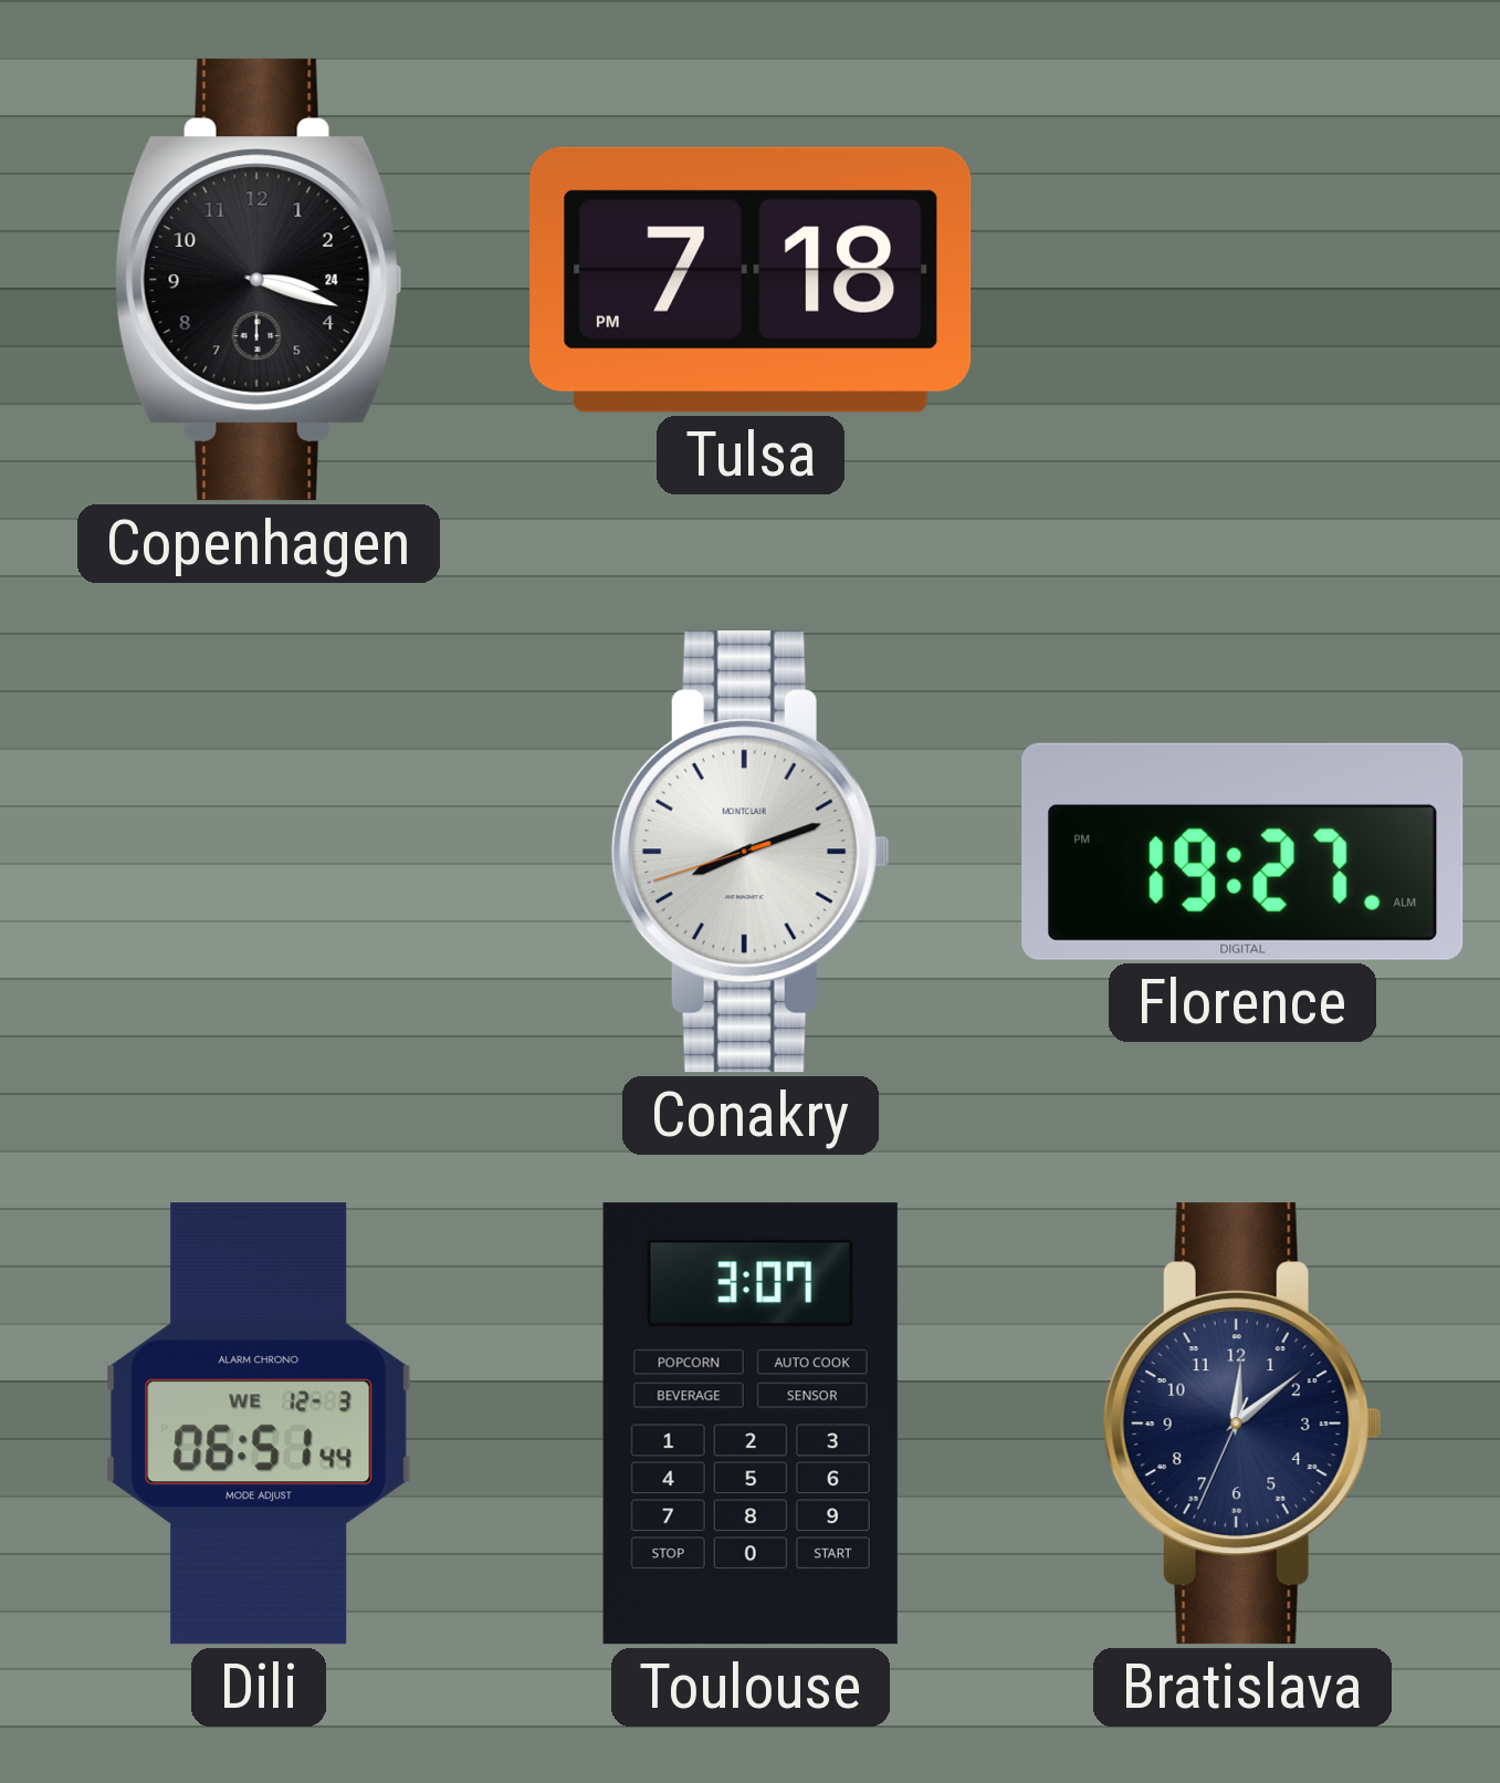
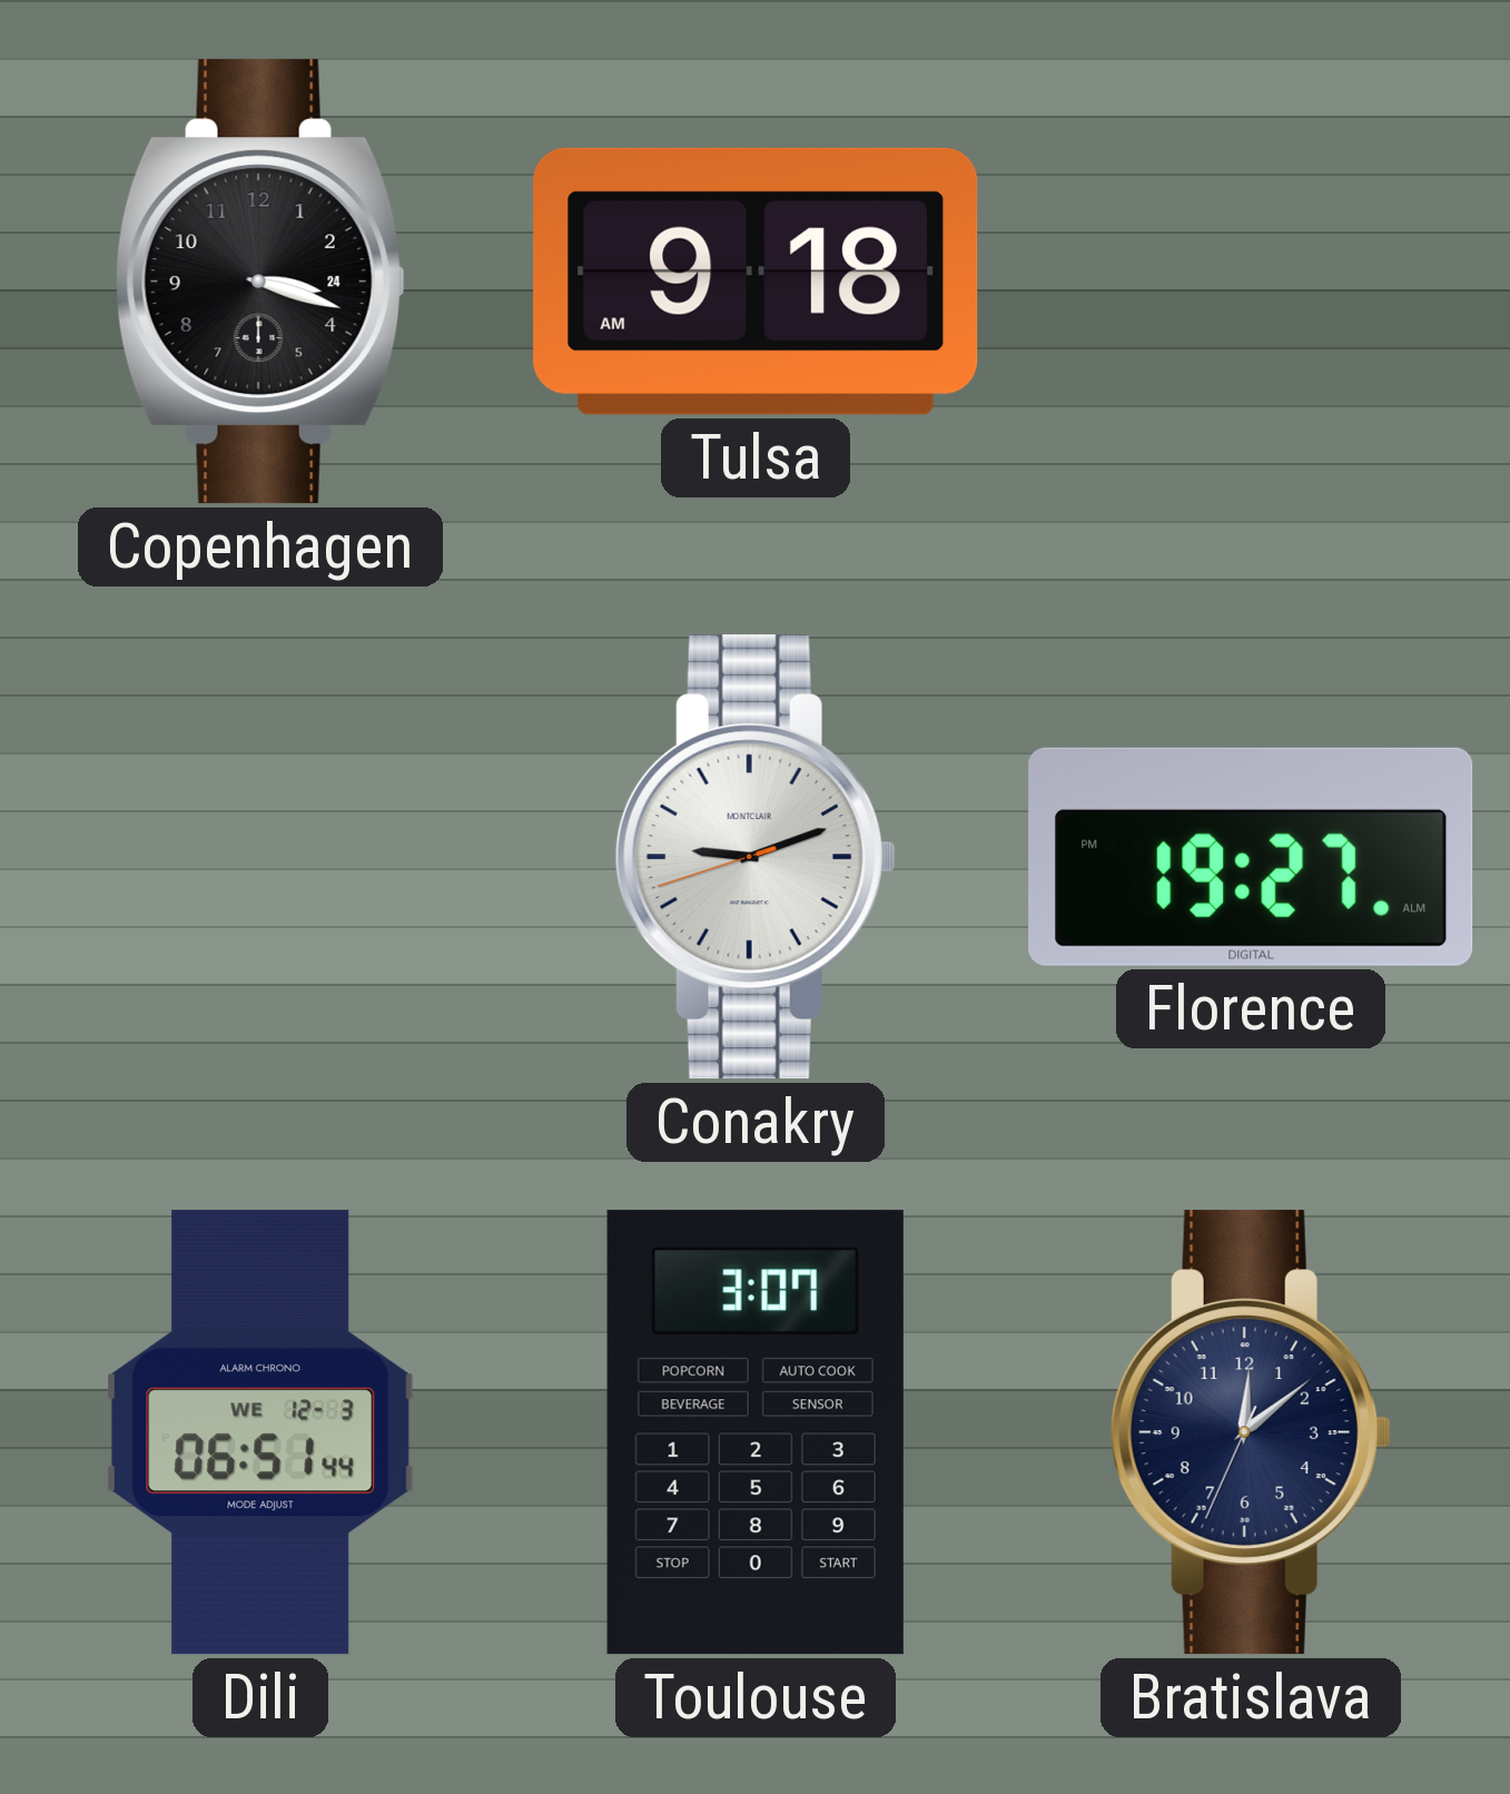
Tulsa: 7:18 -> 9:18
Conakry: 8:11 -> 9:11
